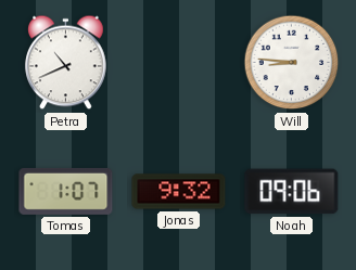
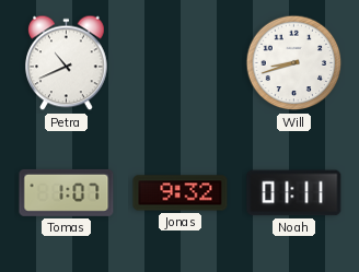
Will: 8:46 -> 8:42
Noah: 09:06 -> 01:11
